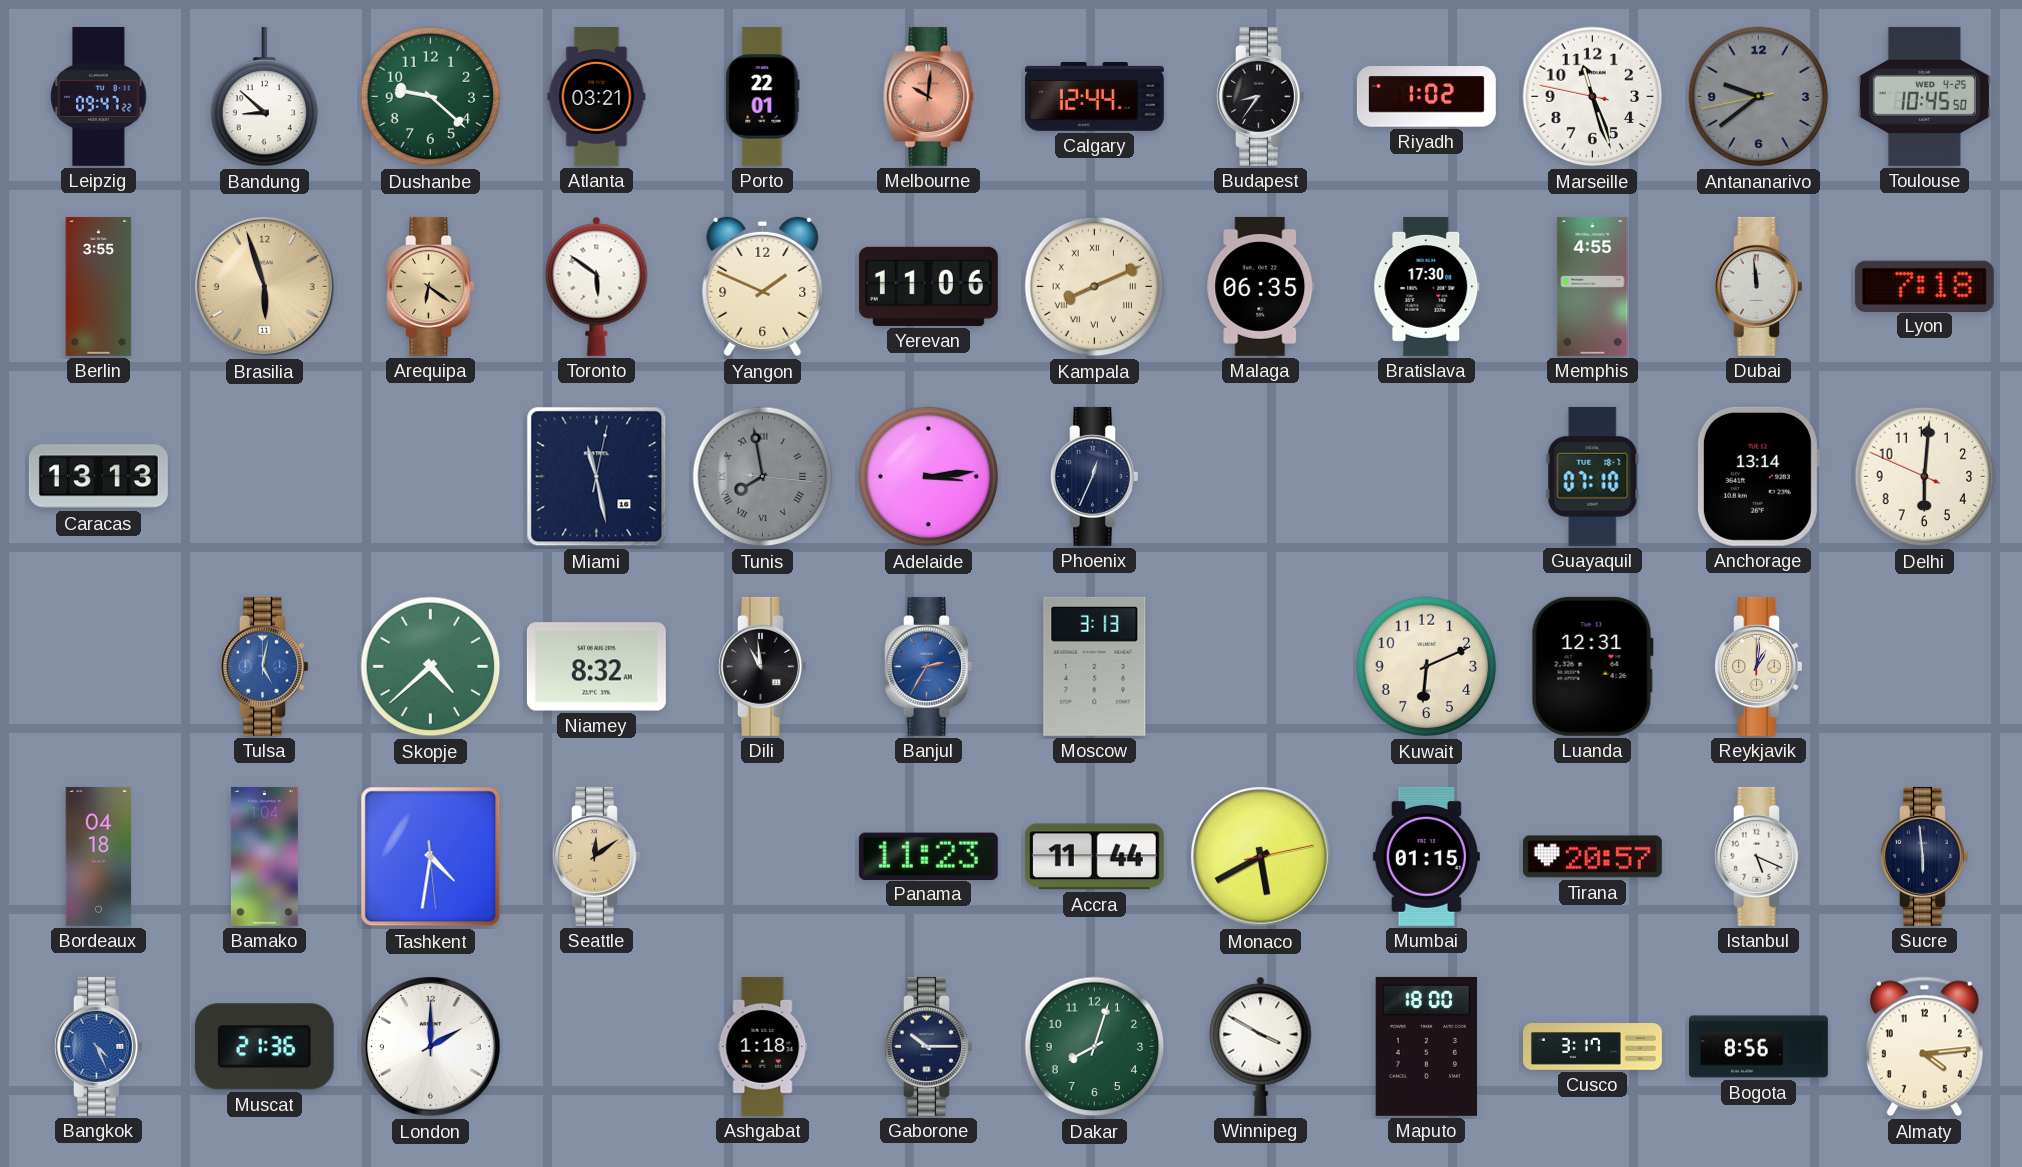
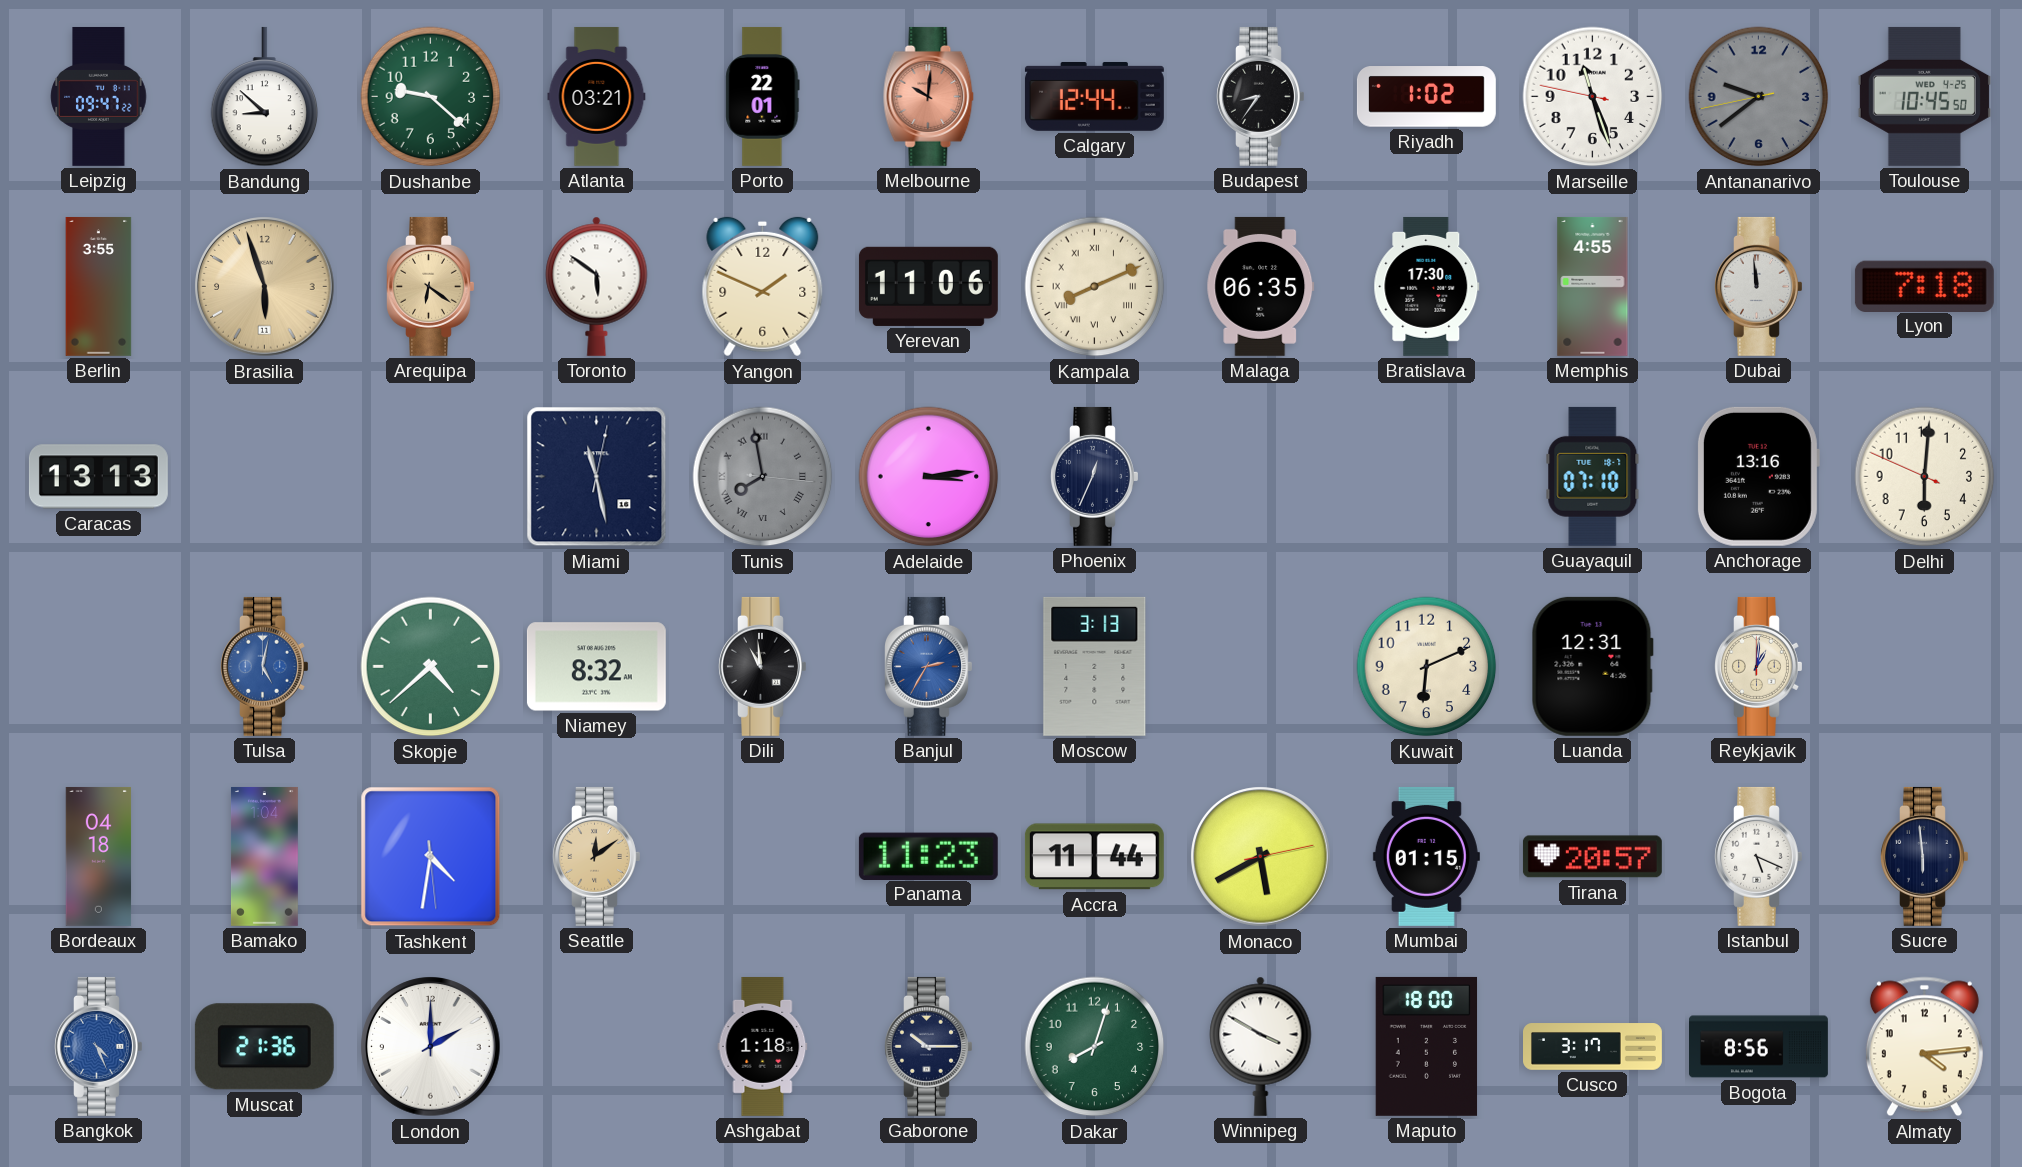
Anchorage: 13:14 -> 13:16
